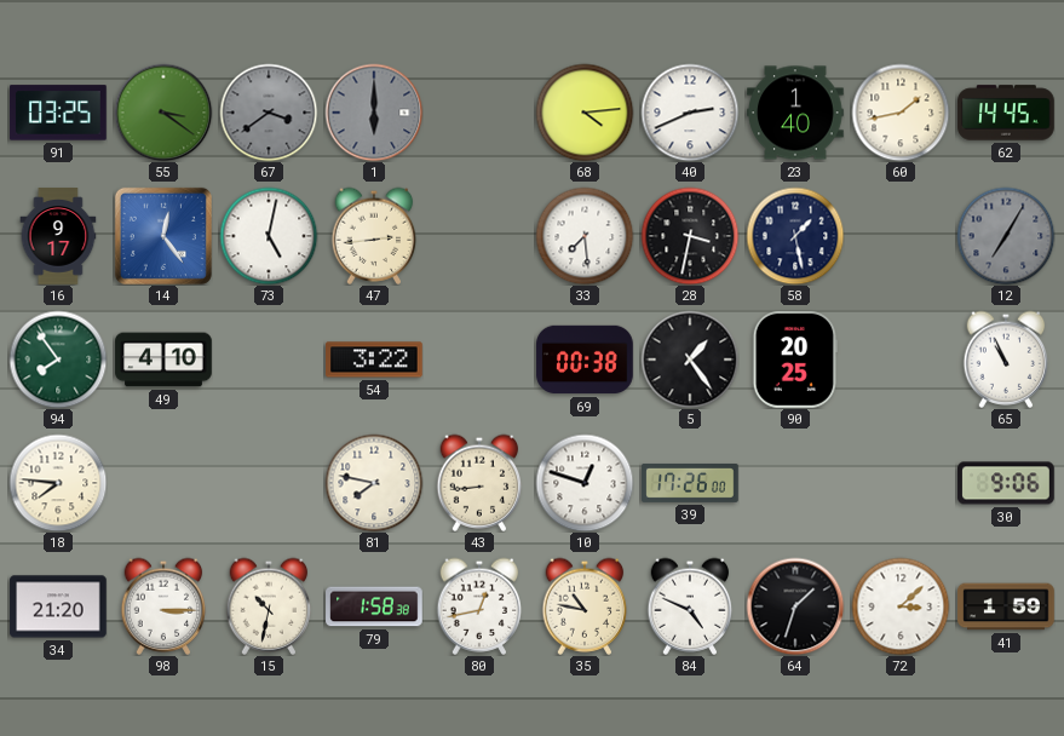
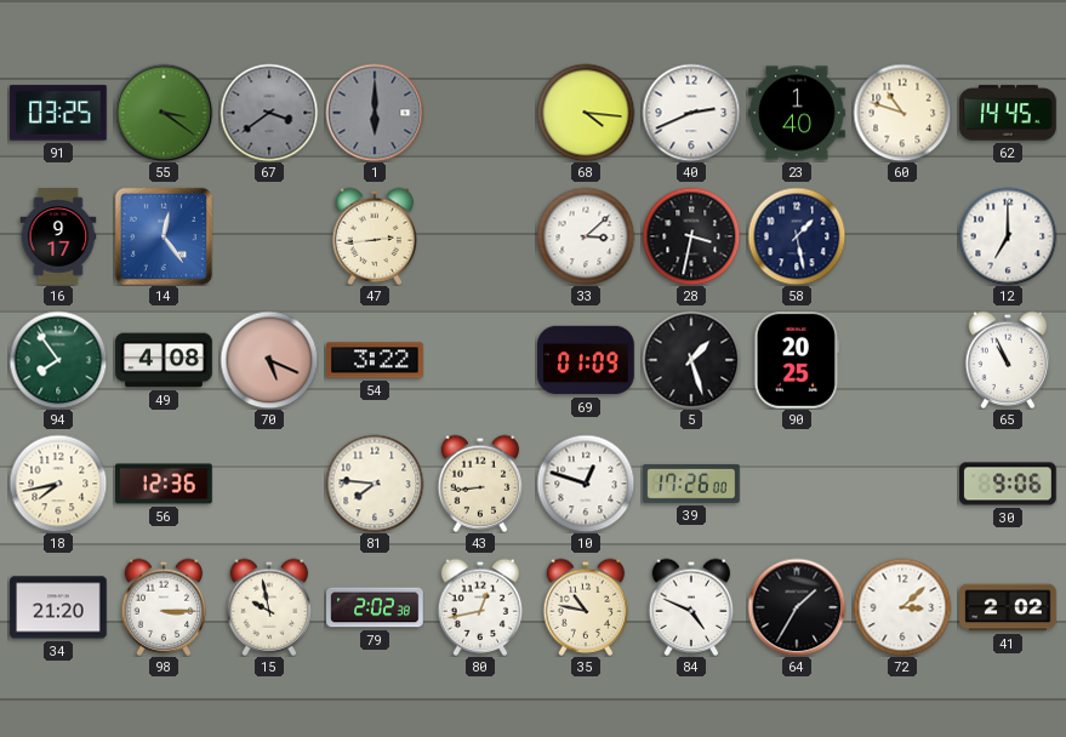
68: 4:14 -> 4:16
60: 1:43 -> 10:48
73: 5:02 -> none
33: 7:29 -> 3:08
12: 7:05 -> 7:00
12 dial: grey -> white
49: 4:10 -> 4:08
70: none -> 5:19
69: 00:38 -> 01:09
5: 1:24 -> 1:27
18: 7:46 -> 7:43
56: none -> 12:36
81: 7:47 -> 7:46
15: 10:32 -> 9:58
79: 1:58 -> 2:02
64: 1:33 -> 1:35
41: 1:59 -> 2:02
